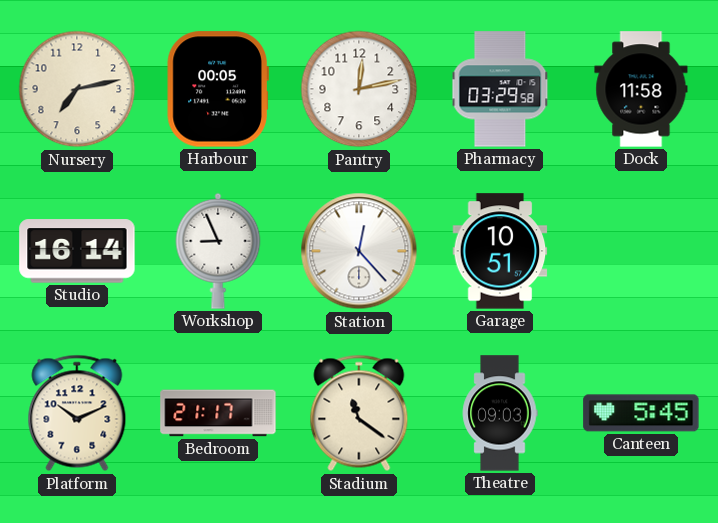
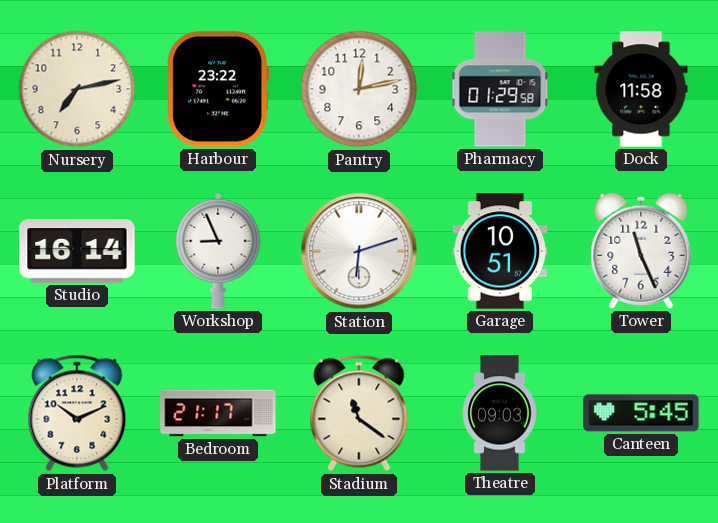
Harbour: 00:05 -> 23:22
Pharmacy: 03:29 -> 01:29
Station: 12:23 -> 6:12
Tower: none -> 11:26
